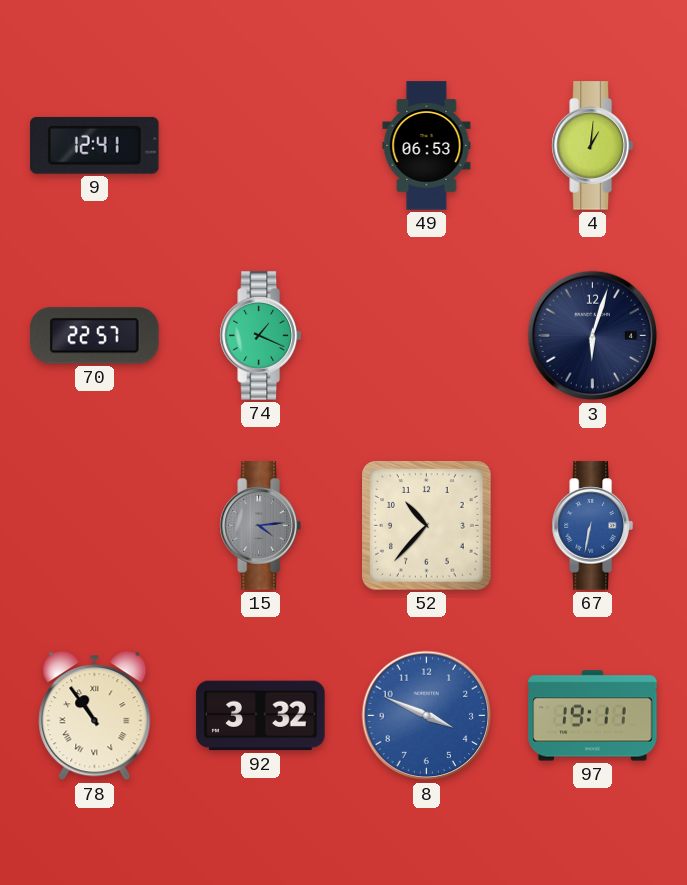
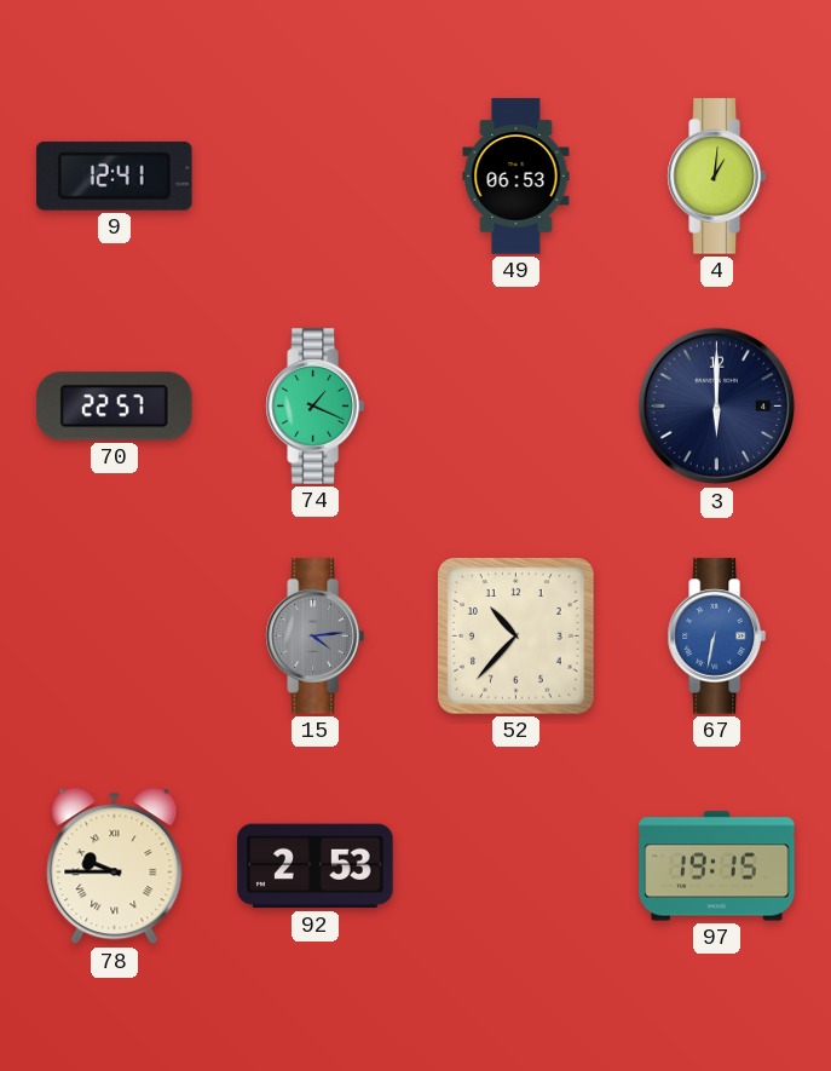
3: 6:03 -> 6:00
78: 10:54 -> 9:45
92: 3:32 -> 2:53
8: 3:49 -> none
97: 19:11 -> 19:15
